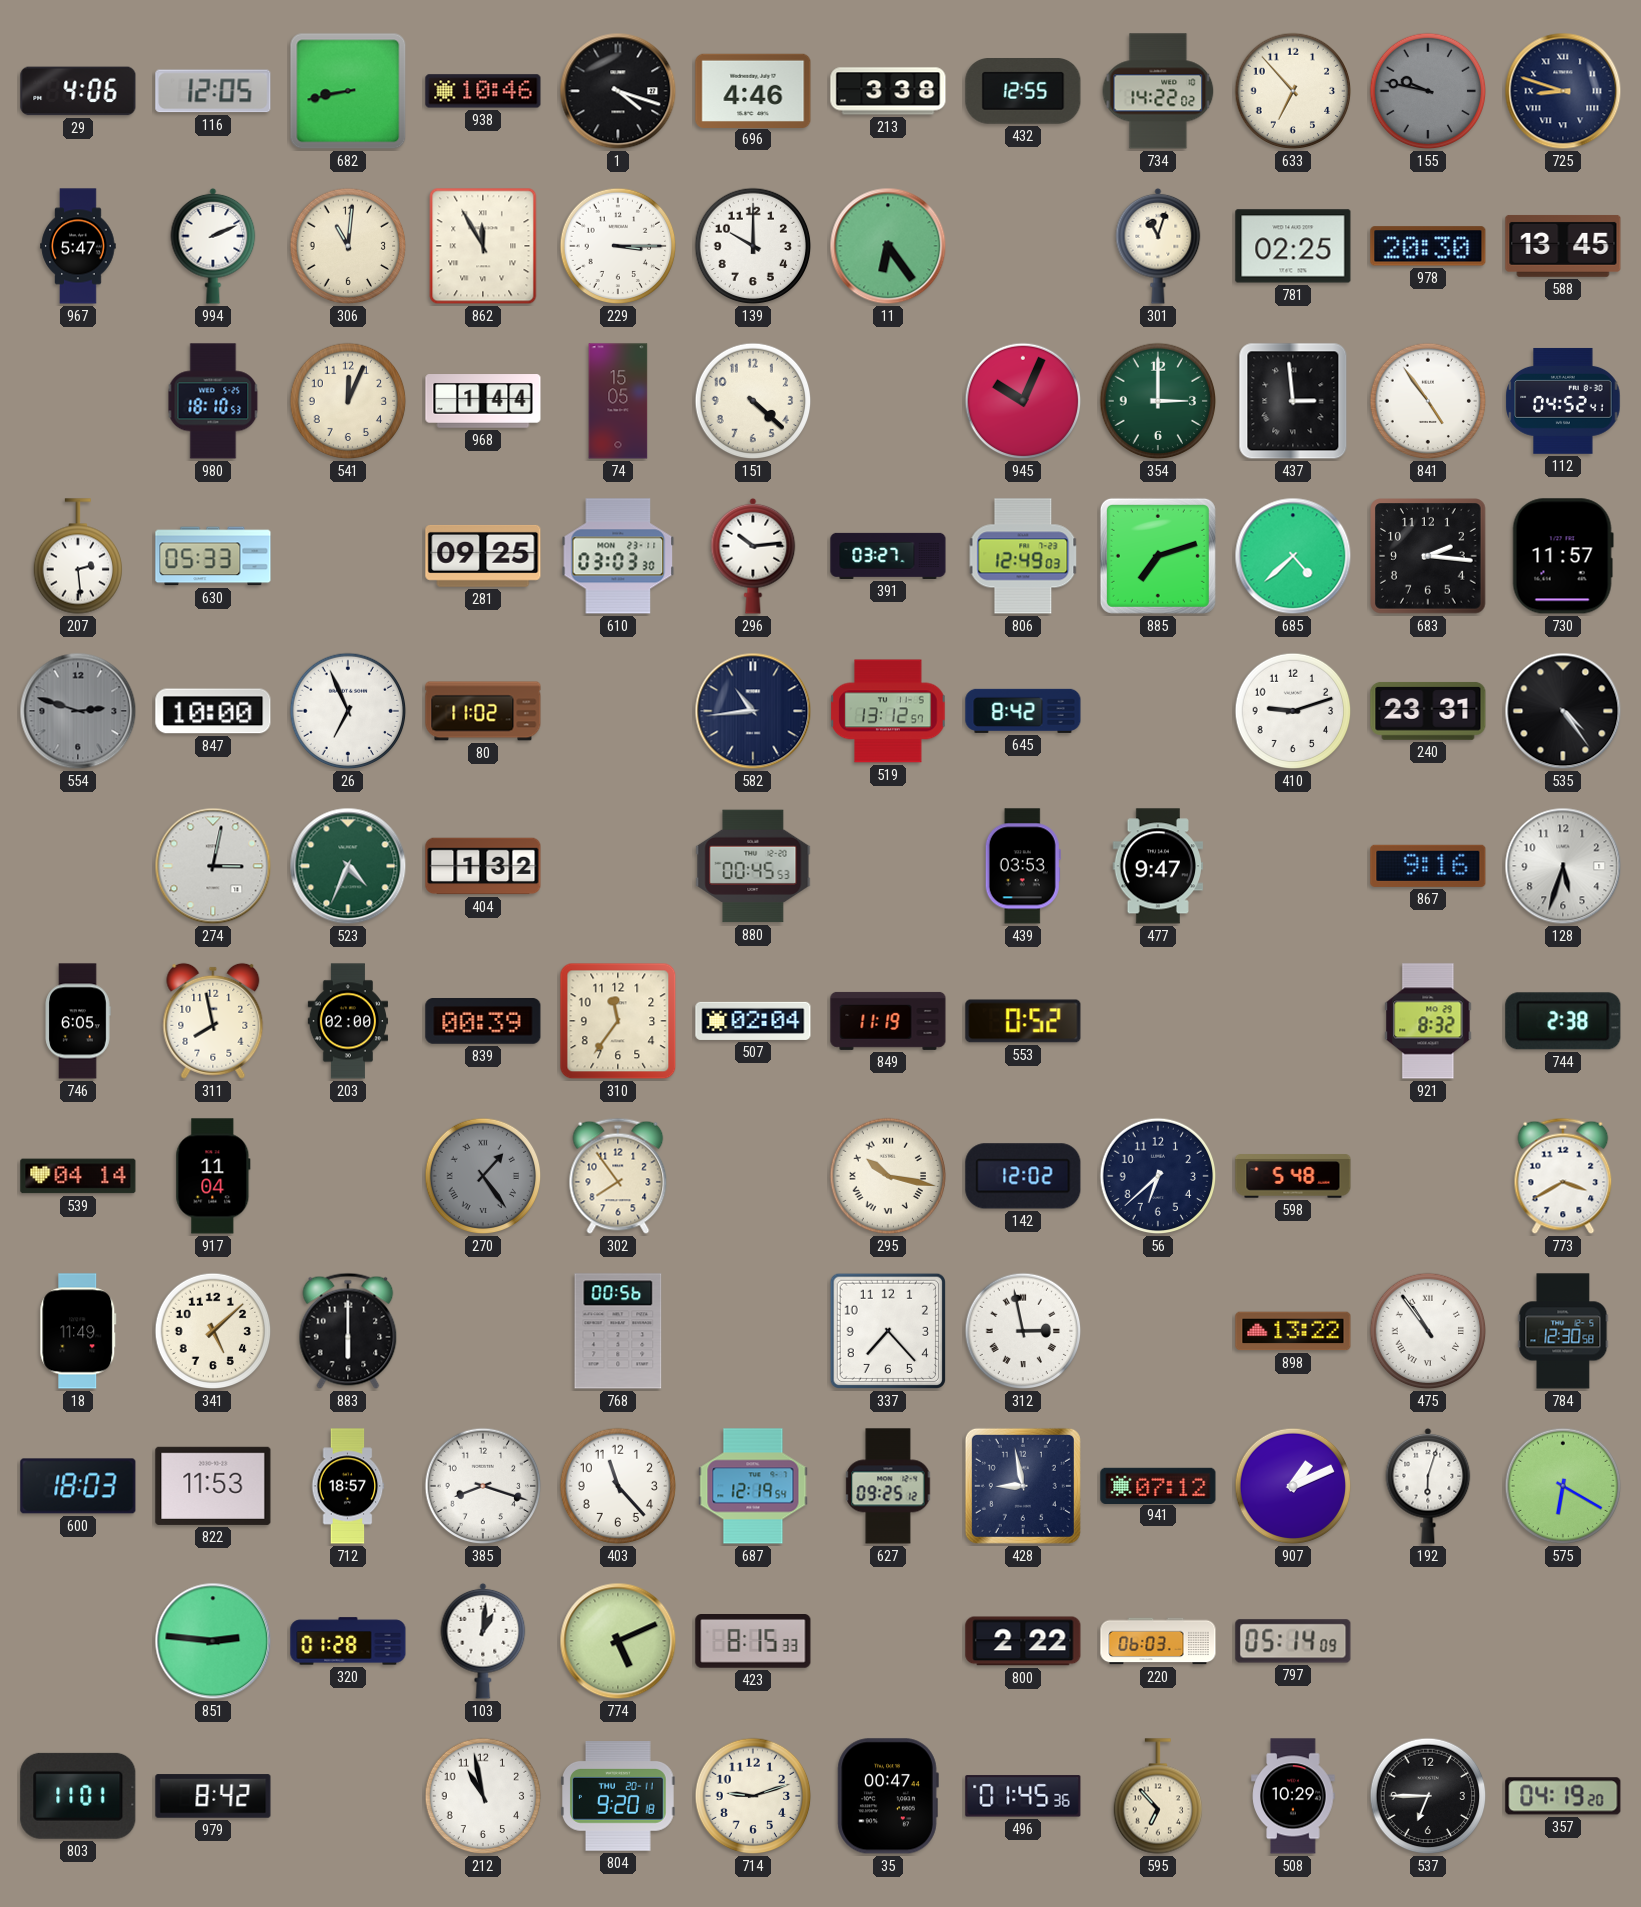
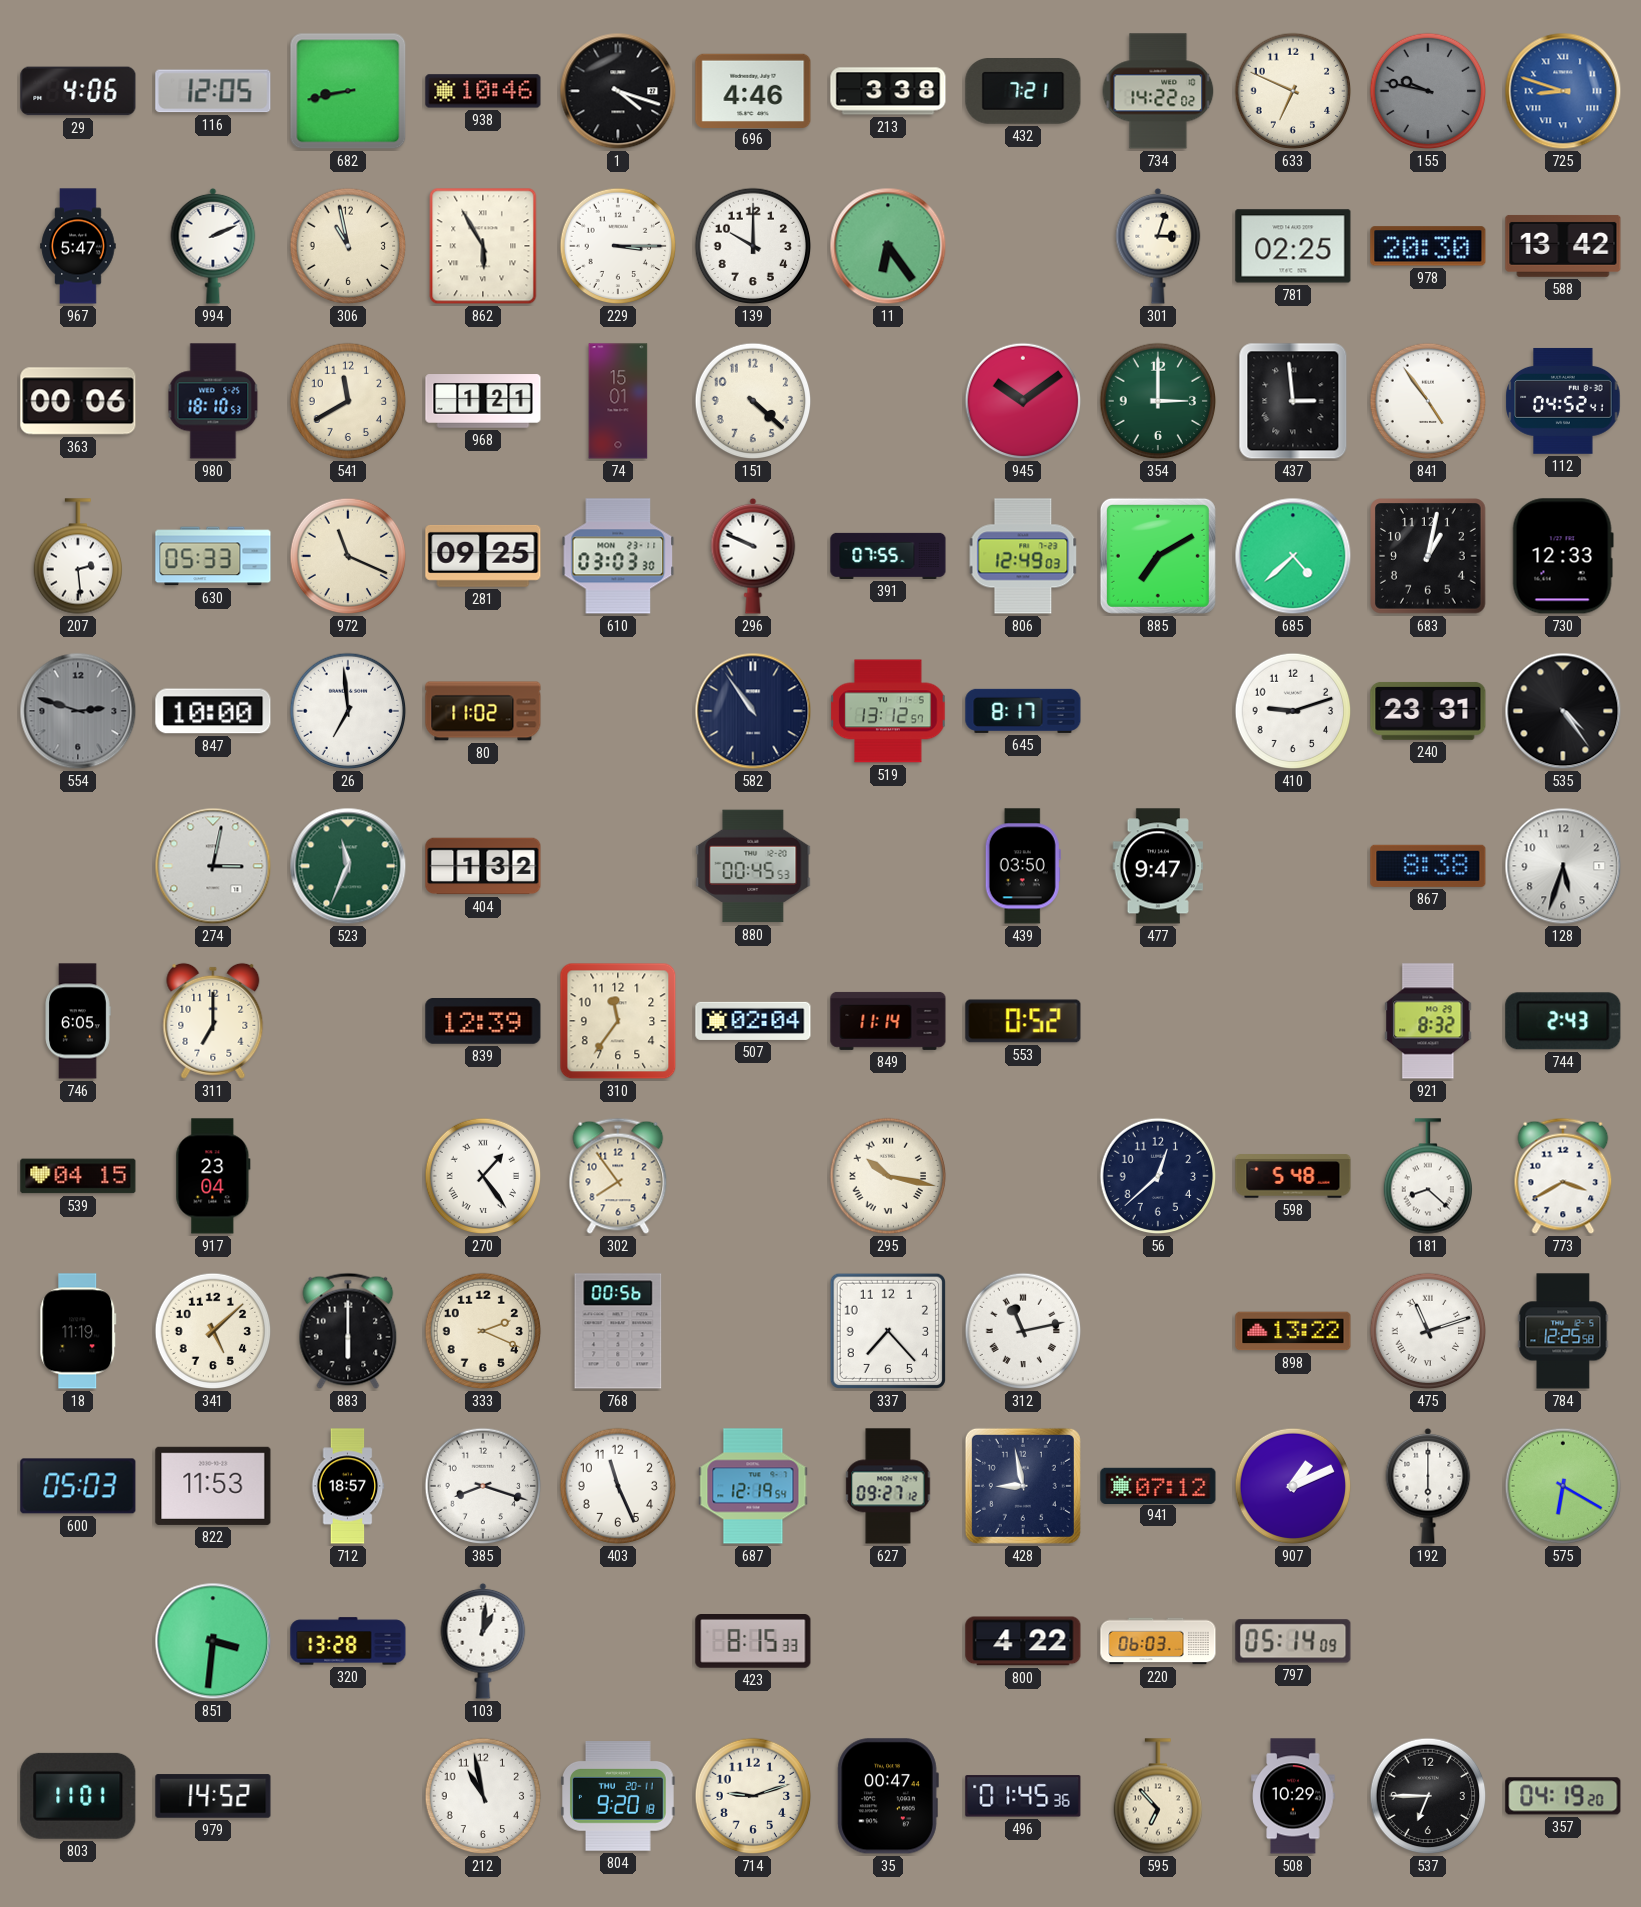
432: 12:55 -> 7:21
633: 6:53 -> 6:49
725 dial: navy -> blue
306: 11:01 -> 10:58
862: 11:55 -> 5:55
301: 11:03 -> 3:03
588: 13:45 -> 13:42
363: none -> 00:06
541: 12:04 -> 11:40
968: 1:44 -> 1:21
74: 15:05 -> 15:01
945: 10:04 -> 10:09
972: none -> 11:19
296: 10:14 -> 9:49
391: 03:27 -> 07:55
885: 7:12 -> 7:10
683: 2:16 -> 1:02
730: 11:57 -> 12:33
26: 6:56 -> 6:59
582: 10:44 -> 10:54
645: 8:42 -> 8:17
523: 4:34 -> 11:34
439: 03:53 -> 03:50
867: 9:16 -> 8:38
311: 7:58 -> 7:00
203: 02:00 -> none
839: 00:39 -> 12:39
849: 11:19 -> 11:14
744: 2:38 -> 2:43
539: 04:14 -> 04:15
917: 11:04 -> 23:04
270 dial: grey -> white
142: 12:02 -> none
56: 6:38 -> 12:38
181: none -> 8:22
18: 11:49 -> 11:19
333: none -> 2:19
312: 2:58 -> 11:13
475: 10:54 -> 11:12
784: 12:30 -> 12:25
600: 18:03 -> 05:03
403: 11:23 -> 11:26
627: 09:25 -> 09:27
192: 6:03 -> 6:00
851: 2:46 -> 3:31
320: 01:28 -> 13:28
774: 5:11 -> none
800: 2:22 -> 4:22
979: 8:42 -> 14:52
